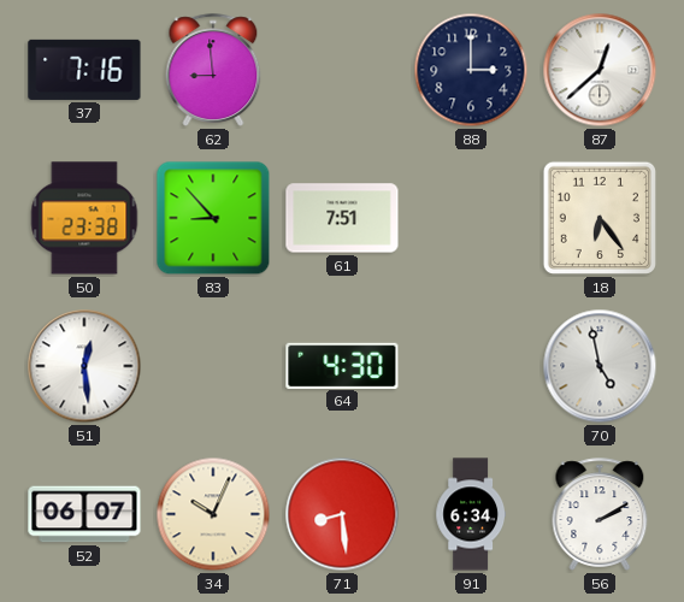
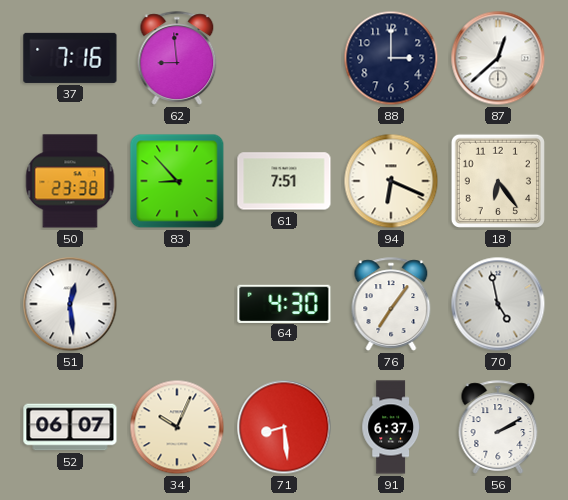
94: none -> 6:19
76: none -> 7:06
91: 6:34 -> 6:37
